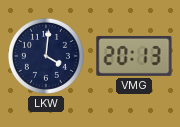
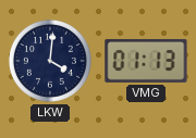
VMG: 20:13 -> 01:13
